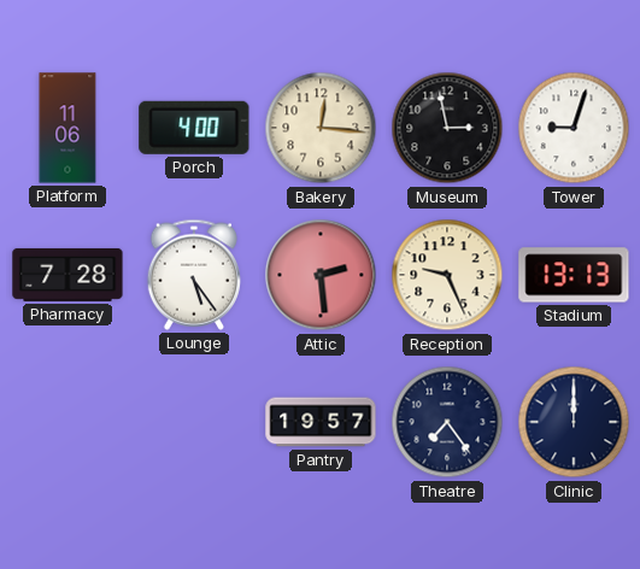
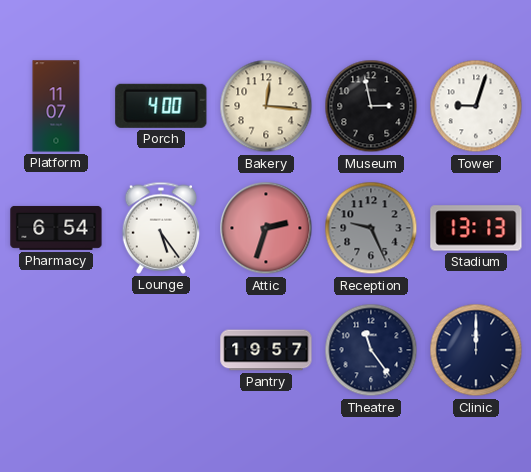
Platform: 11:06 -> 11:07
Pharmacy: 7:28 -> 6:54
Attic: 2:29 -> 2:33
Reception dial: cream -> grey
Theatre: 7:24 -> 11:24
